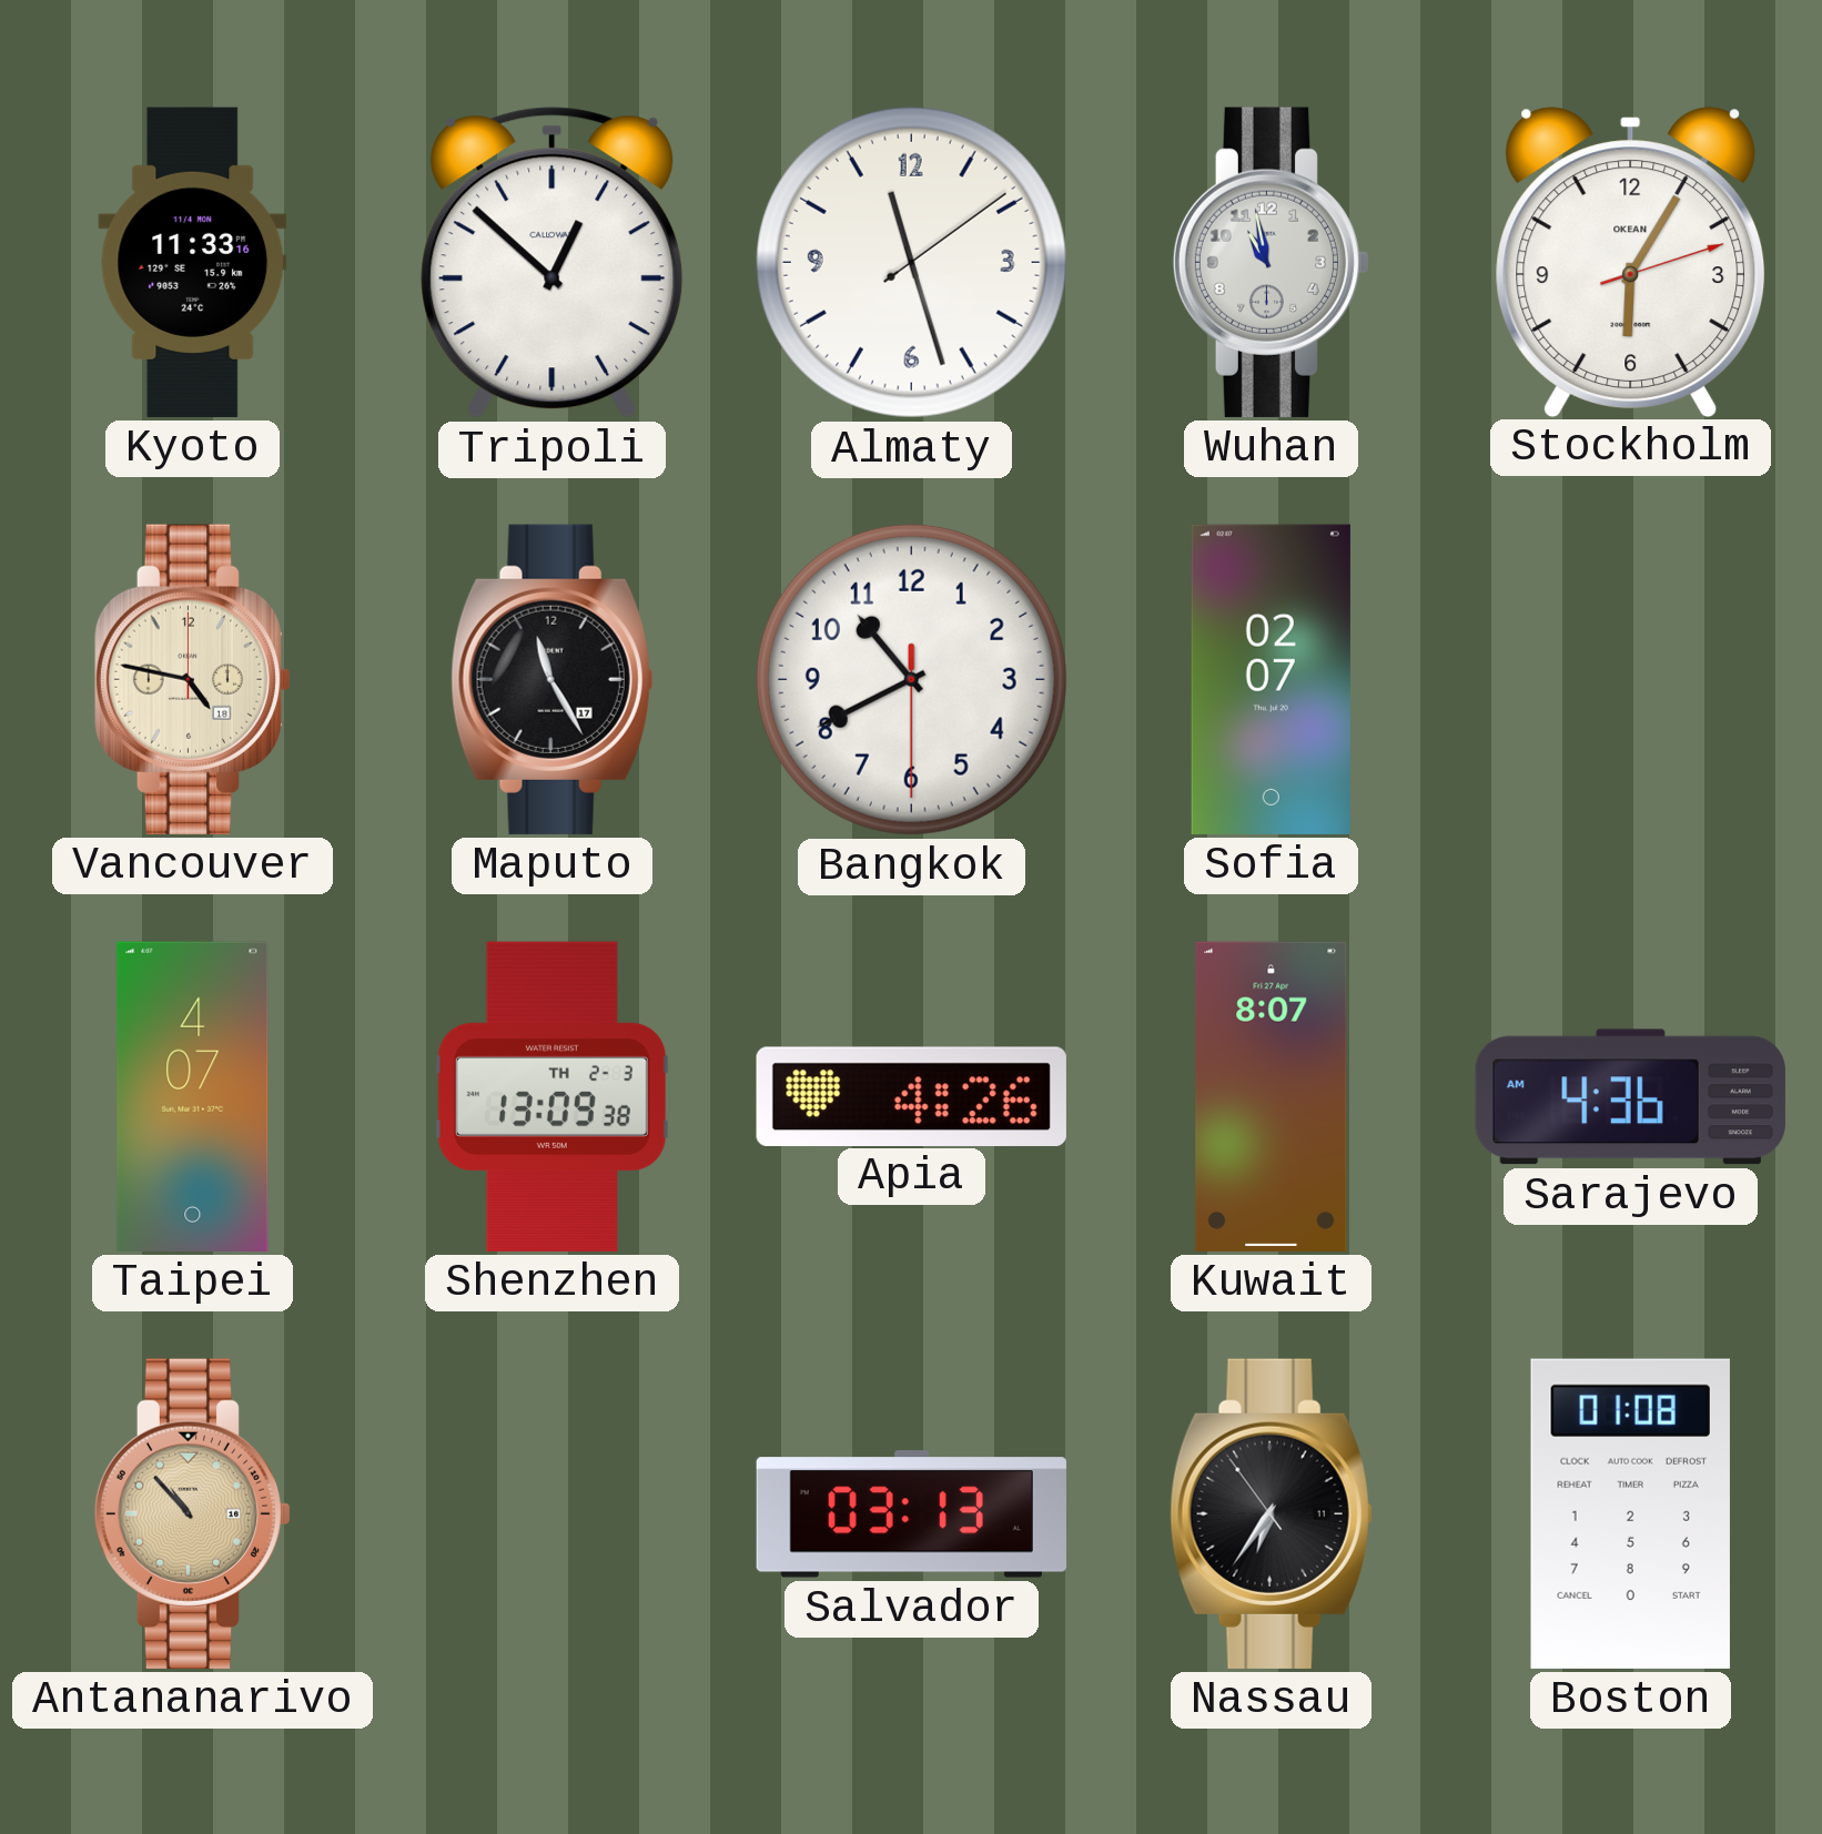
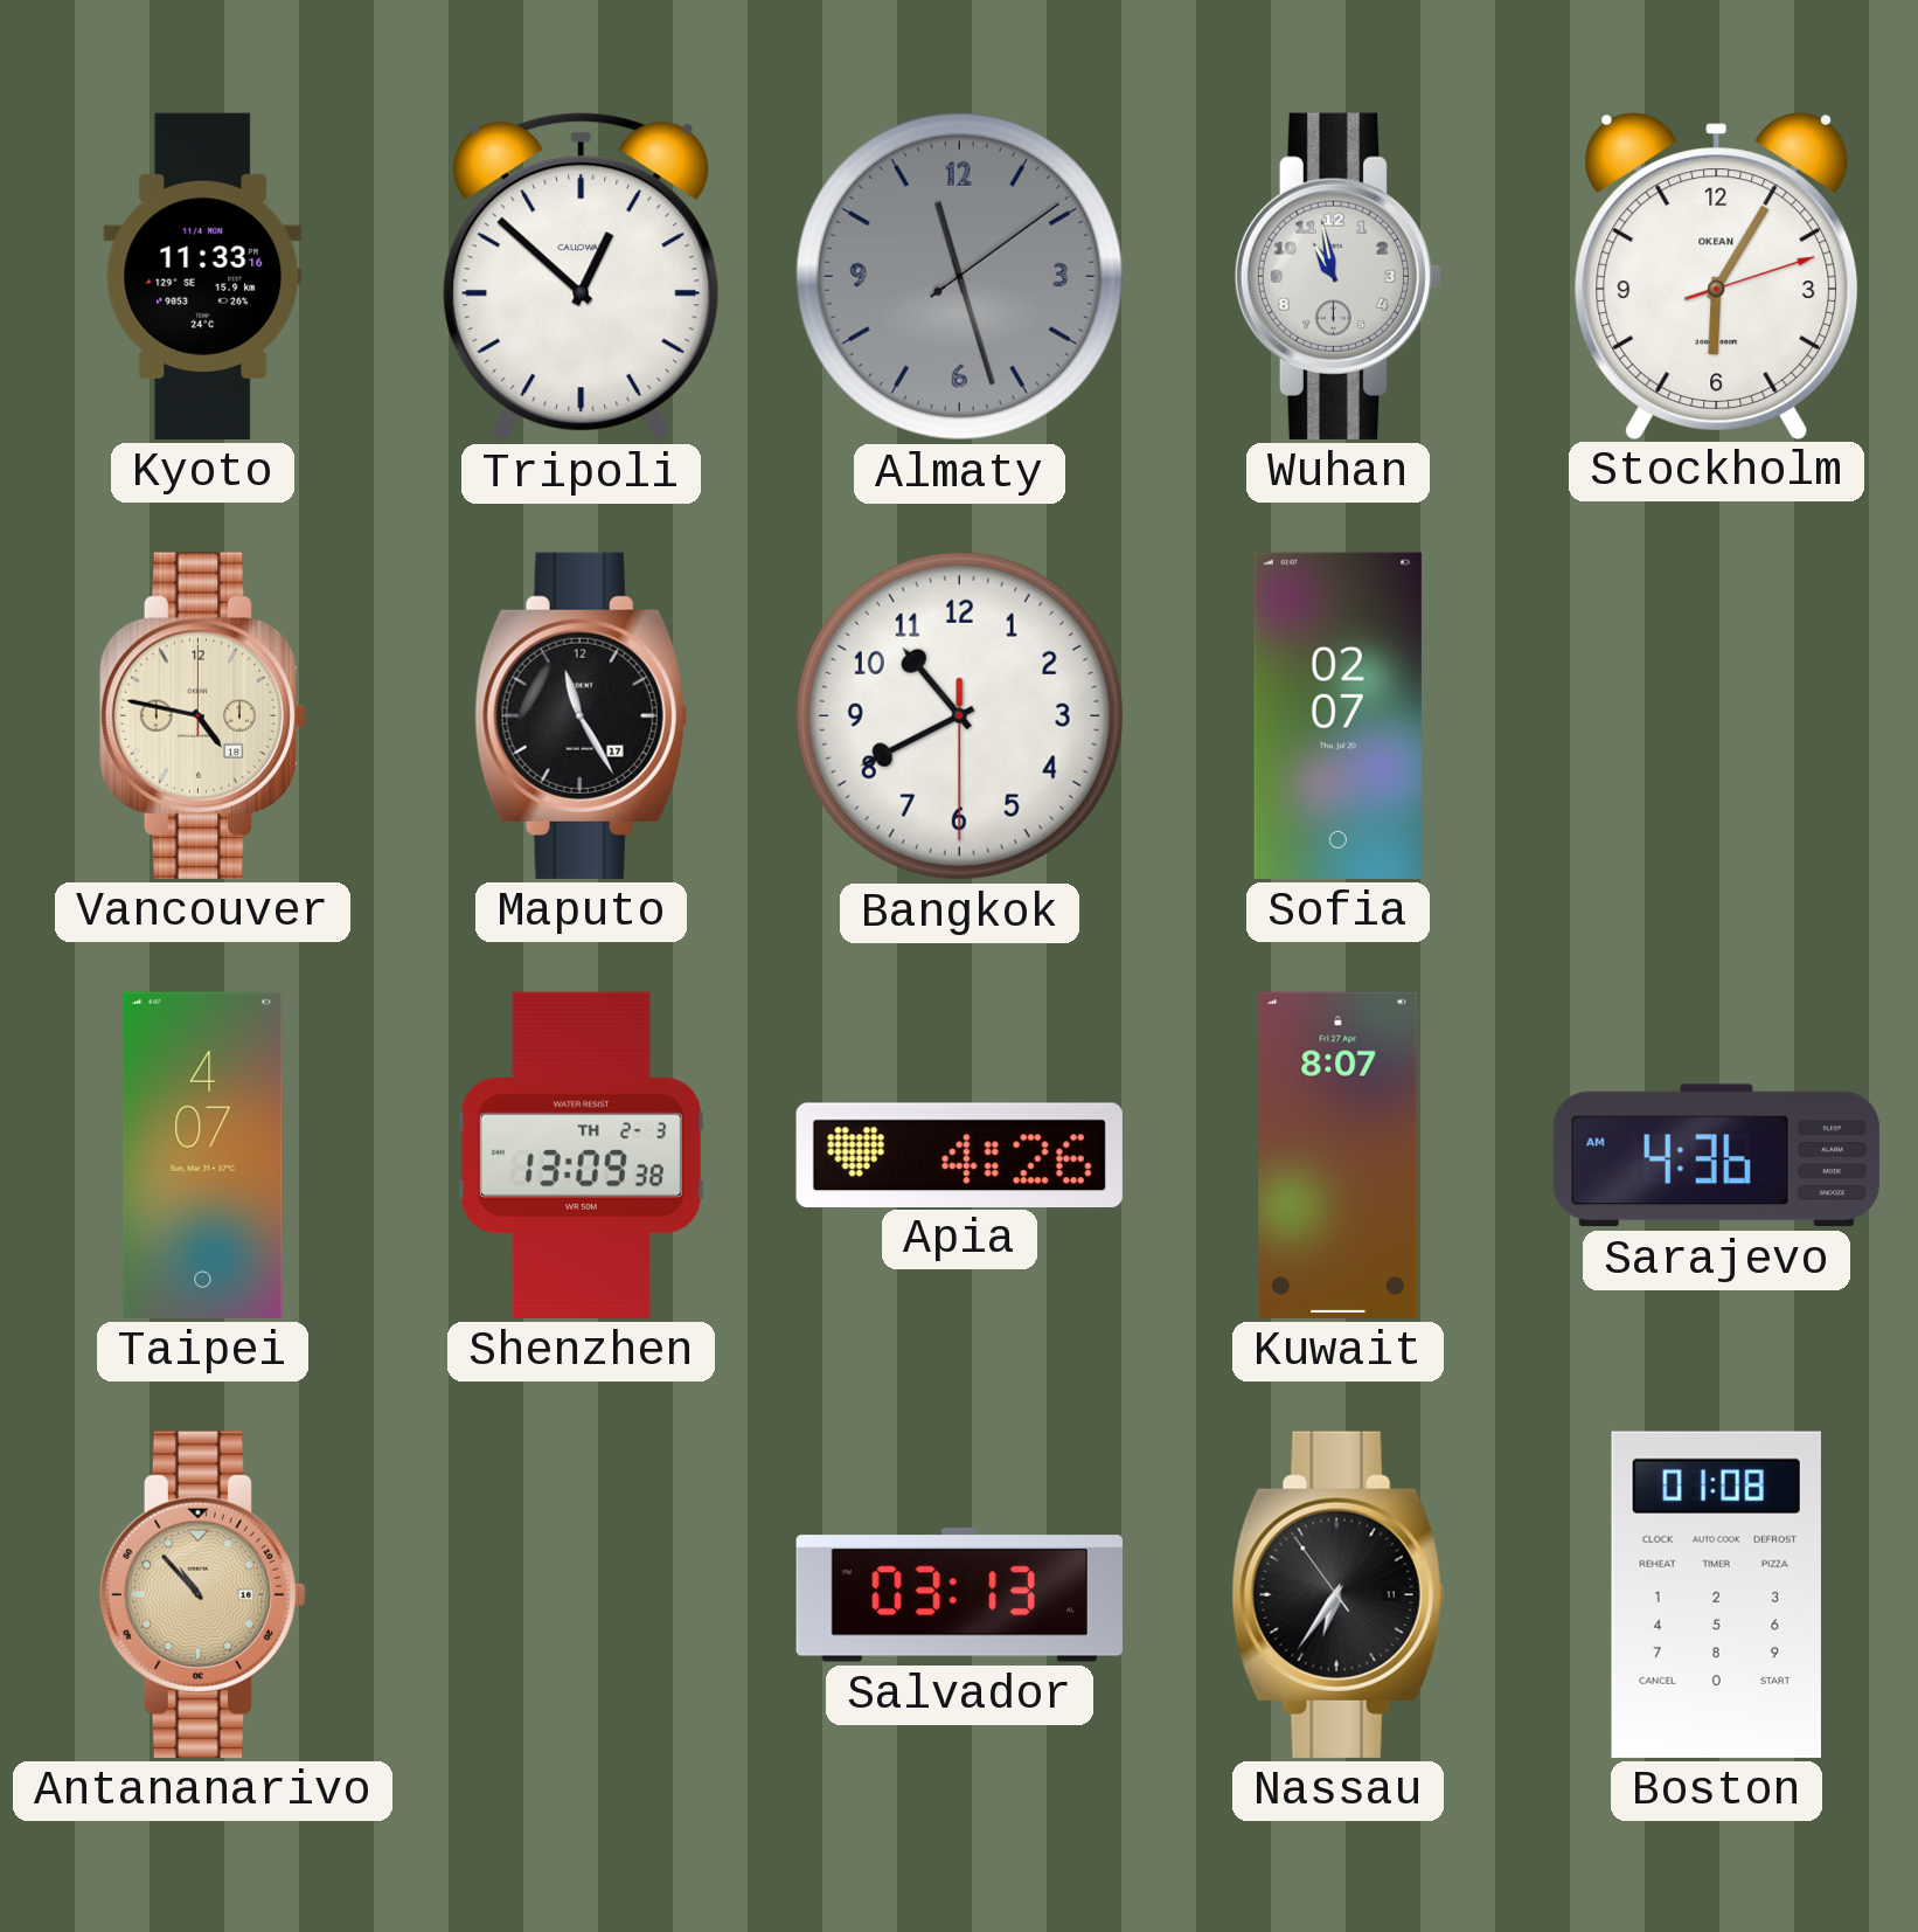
Almaty dial: white -> grey
